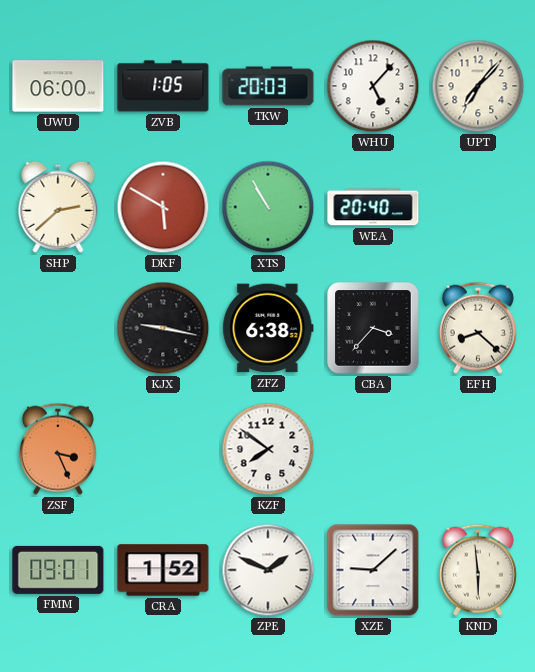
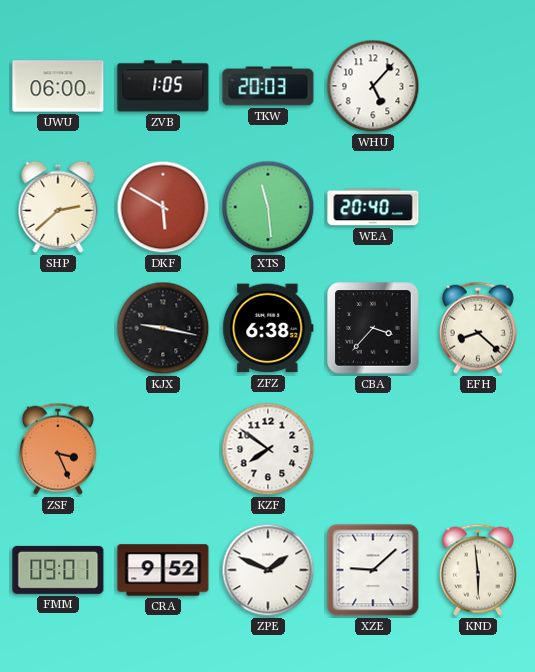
UPT: 7:07 -> none
XTS: 10:55 -> 11:29
CRA: 1:52 -> 9:52
